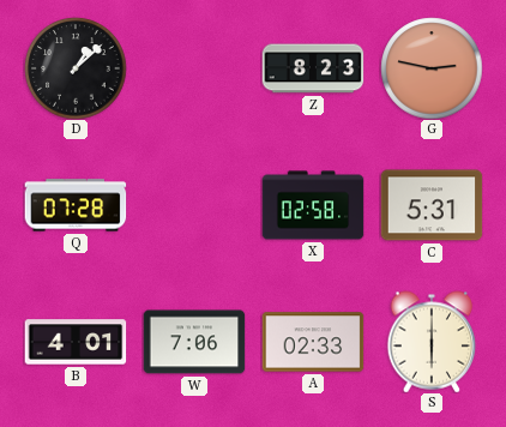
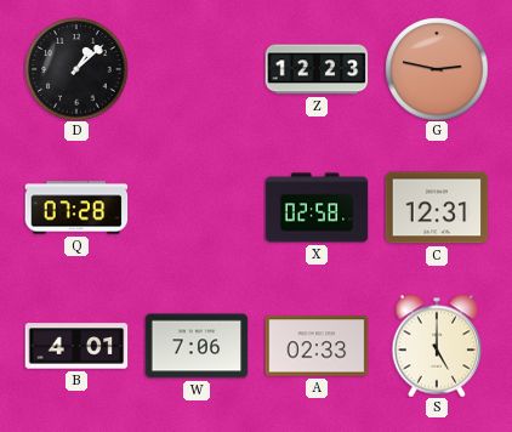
Z: 8:23 -> 12:23
C: 5:31 -> 12:31
S: 6:00 -> 5:00
